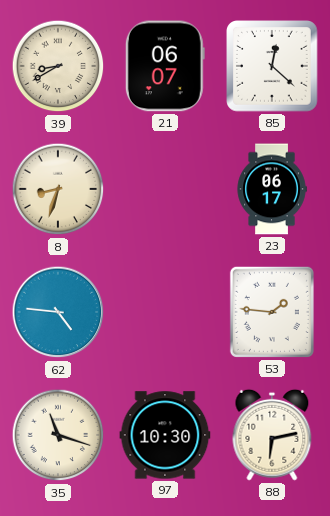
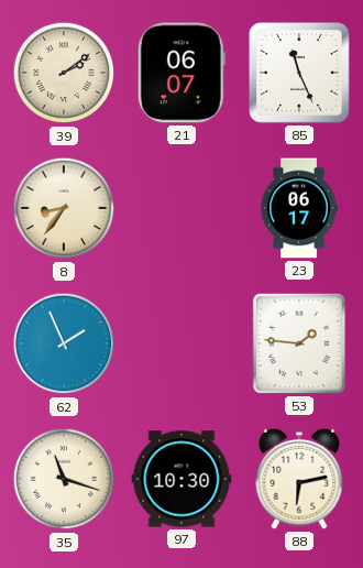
39: 8:40 -> 2:09
85: 12:22 -> 11:26
8: 8:33 -> 8:36
62: 4:46 -> 1:56
